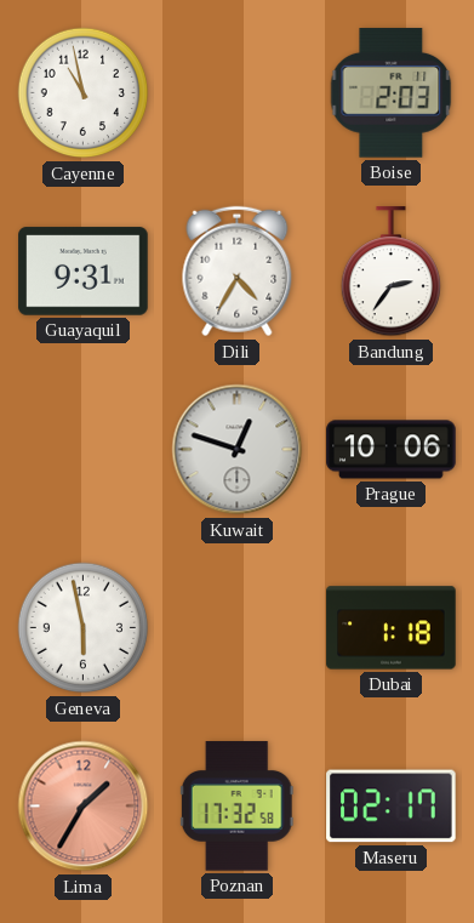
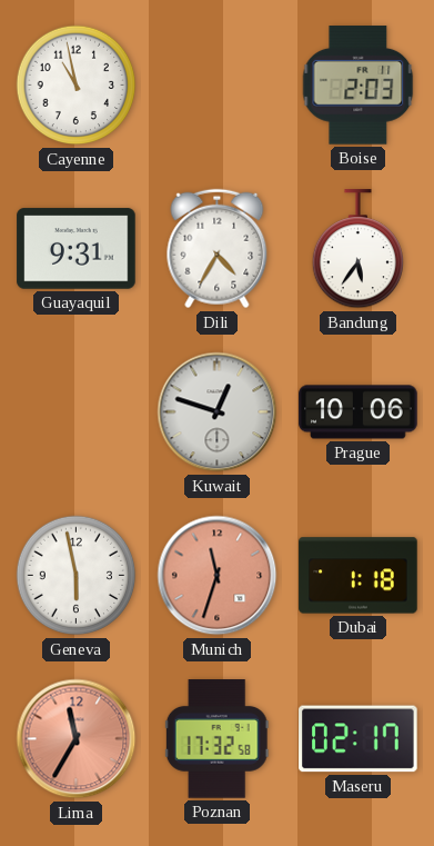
Bandung: 2:36 -> 5:36
Munich: none -> 11:33
Lima: 1:35 -> 11:35
